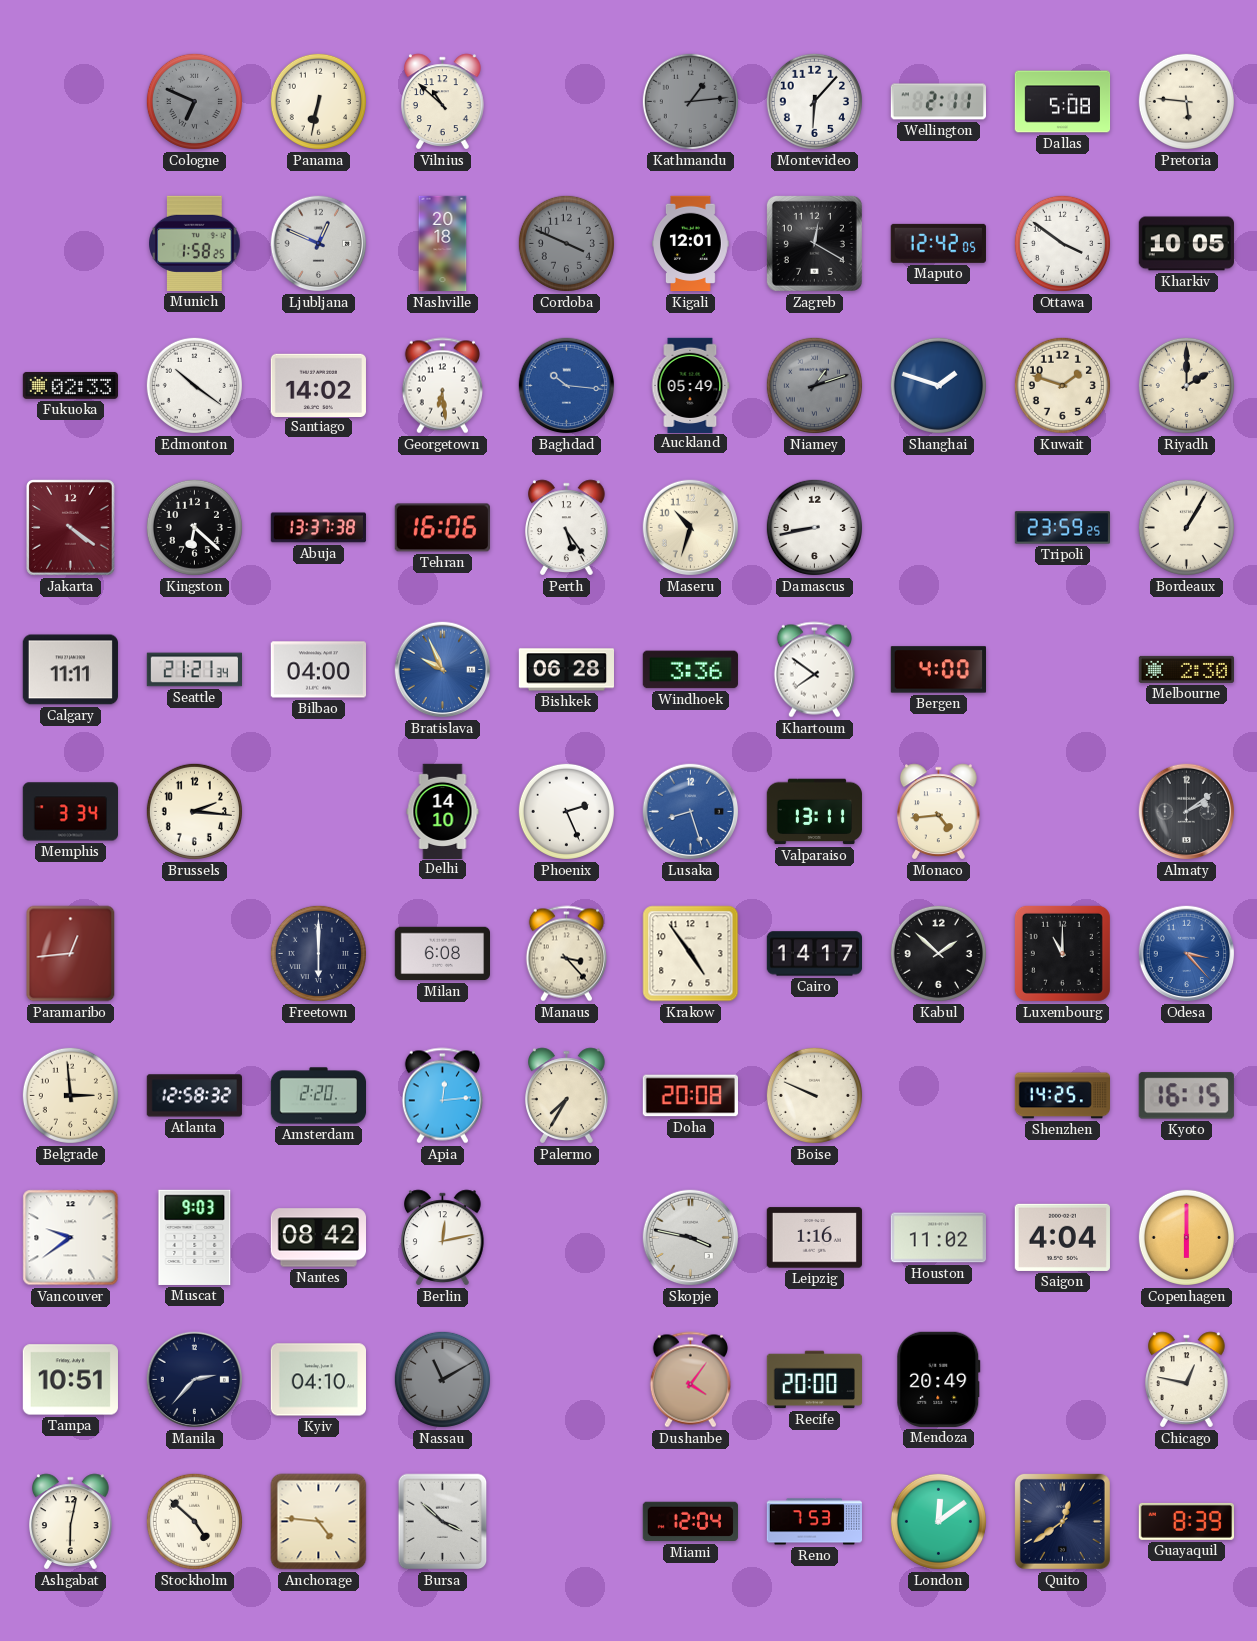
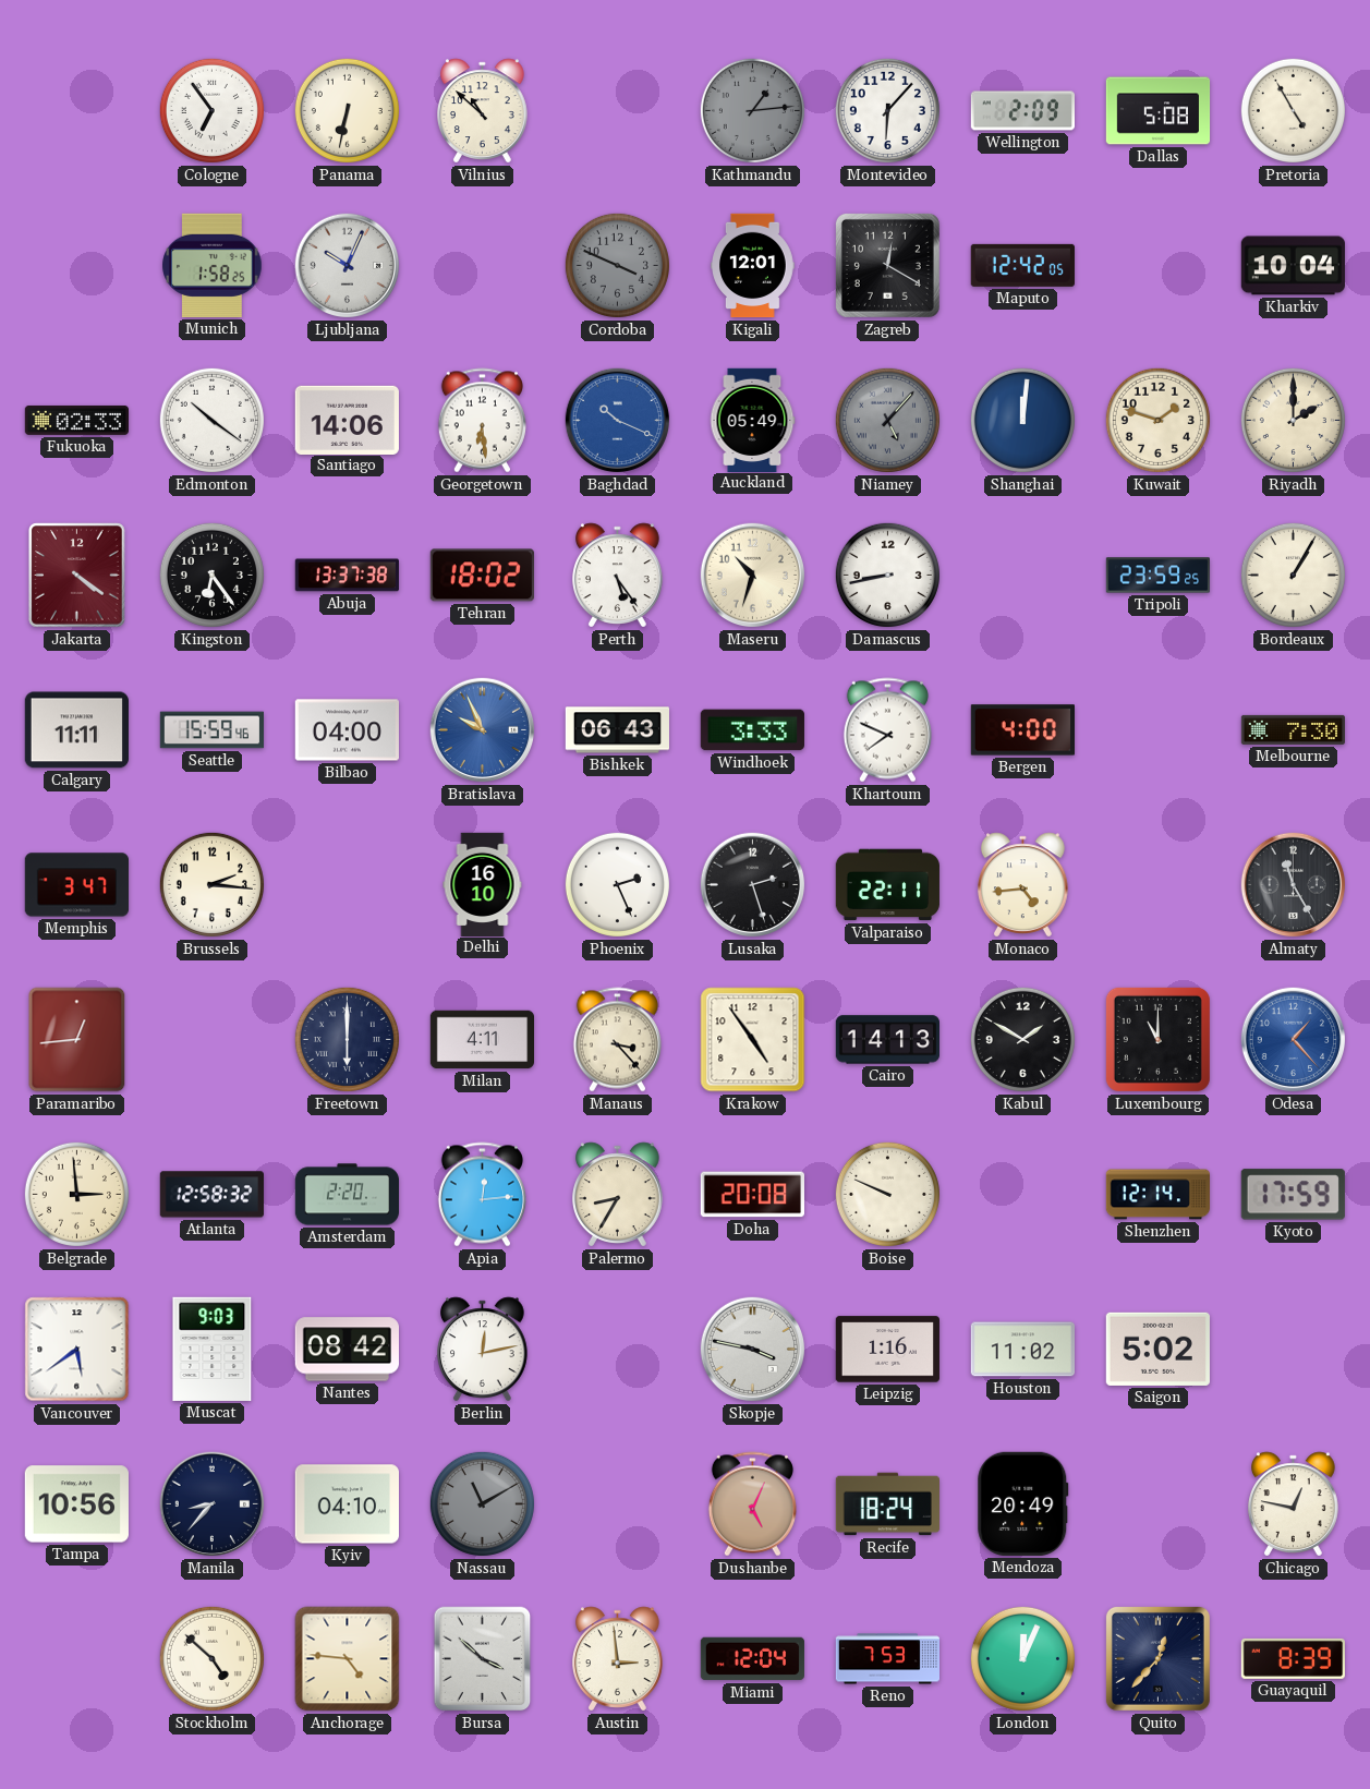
Cologne: 6:49 -> 6:54
Cologne dial: grey -> white
Wellington: 2:11 -> 2:09
Pretoria: 5:46 -> 4:55
Ljubljana: 12:49 -> 10:04
Nashville: 20:18 -> none
Ottawa: 3:51 -> none
Kharkiv: 10:05 -> 10:04
Santiago: 14:02 -> 14:06
Baghdad: 10:16 -> 10:19
Niamey: 1:12 -> 5:07
Shanghai: 1:48 -> 12:01
Kingston: 6:22 -> 6:24
Tehran: 16:06 -> 18:02
Seattle: 21:21 -> 15:59
Bishkek: 06:28 -> 06:43
Windhoek: 3:36 -> 3:33
Khartoum: 7:51 -> 7:49
Melbourne: 2:30 -> 7:30
Memphis: 3:34 -> 3:47
Delhi: 14:10 -> 16:10
Lusaka: 8:27 -> 2:27
Lusaka dial: blue -> black
Valparaiso: 13:11 -> 22:11
Almaty: 2:09 -> 11:25
Milan: 6:08 -> 4:11
Cairo: 14:17 -> 14:13
Kabul: 1:52 -> 1:50
Odesa: 3:23 -> 1:23
Palermo: 7:35 -> 8:35
Shenzhen: 14:25 -> 12:14
Kyoto: 16:15 -> 17:59
Vancouver: 9:39 -> 5:39
Saigon: 4:04 -> 5:02
Copenhagen: 6:00 -> none
Tampa: 10:51 -> 10:56
Manila: 2:37 -> 8:37
Dushanbe: 4:06 -> 5:04
Recife: 20:00 -> 18:24
Ashgabat: 6:02 -> none
Austin: none -> 2:59
London: 12:09 -> 12:04
Quito: 12:39 -> 12:37
